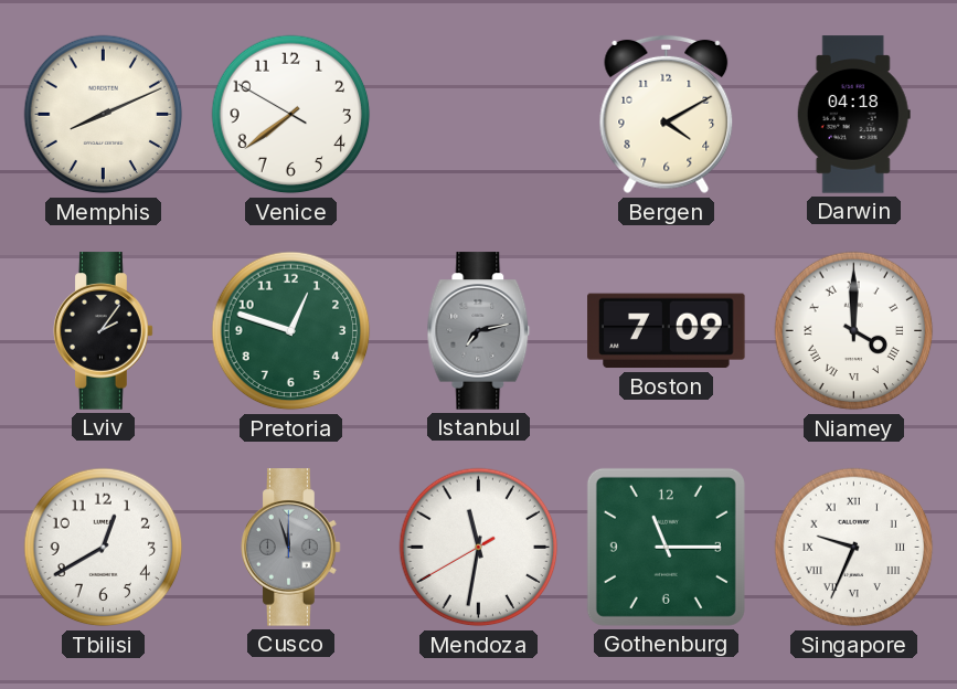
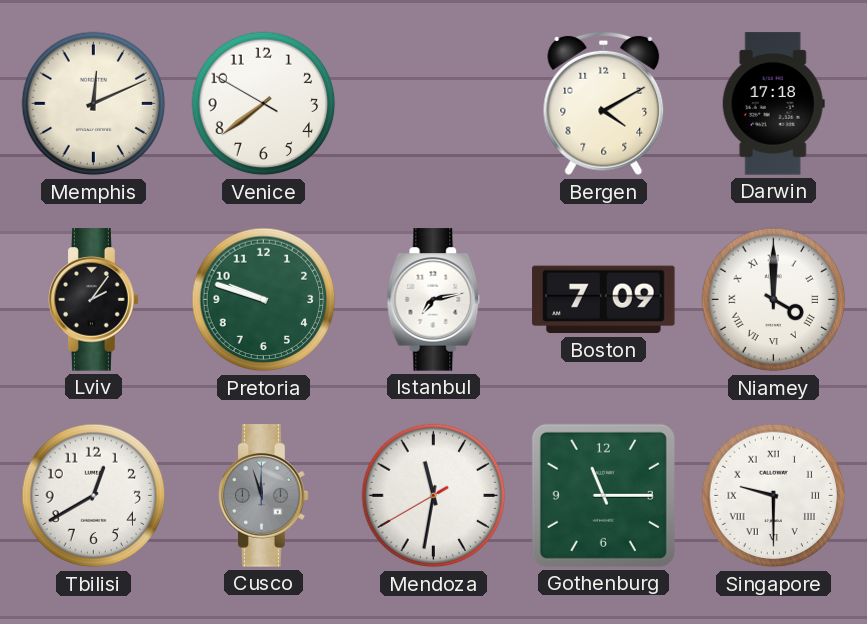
Memphis: 8:11 -> 12:11
Darwin: 04:18 -> 17:18
Pretoria: 12:48 -> 9:48
Istanbul dial: grey -> white
Singapore: 9:34 -> 9:30
